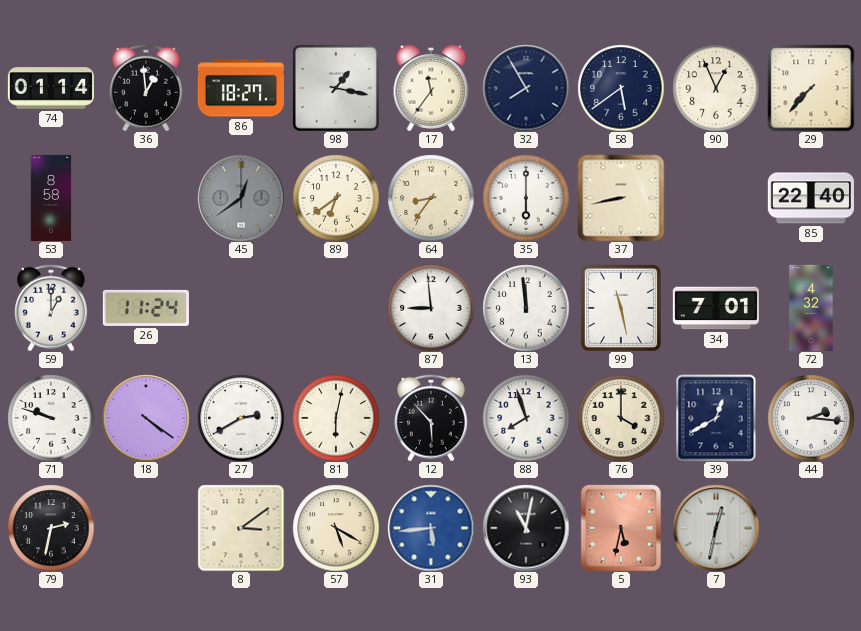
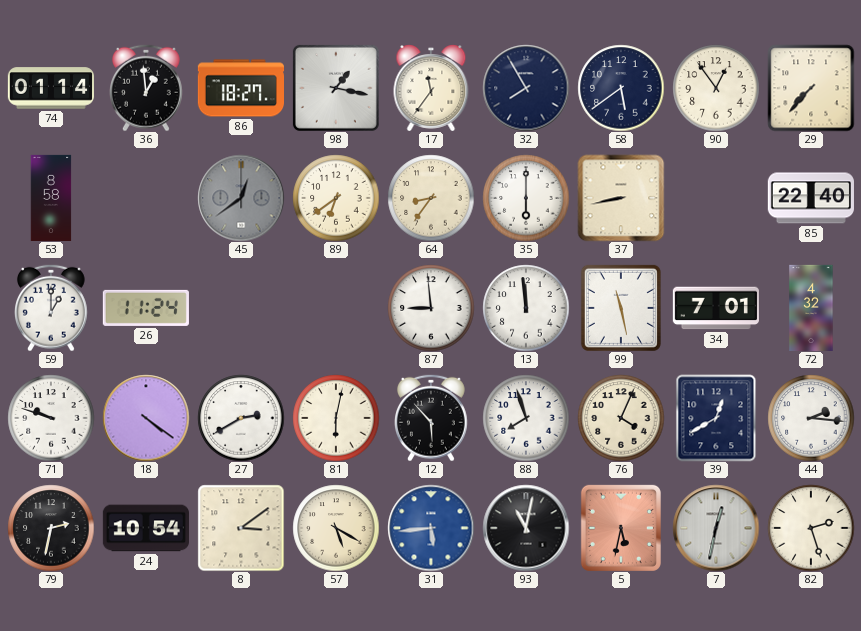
90: 12:56 -> 12:54
76: 4:00 -> 4:04
24: none -> 10:54
82: none -> 2:27
